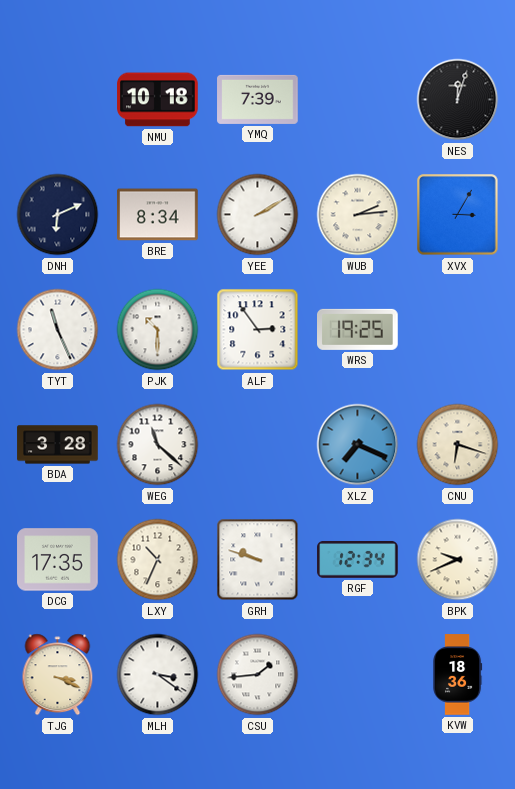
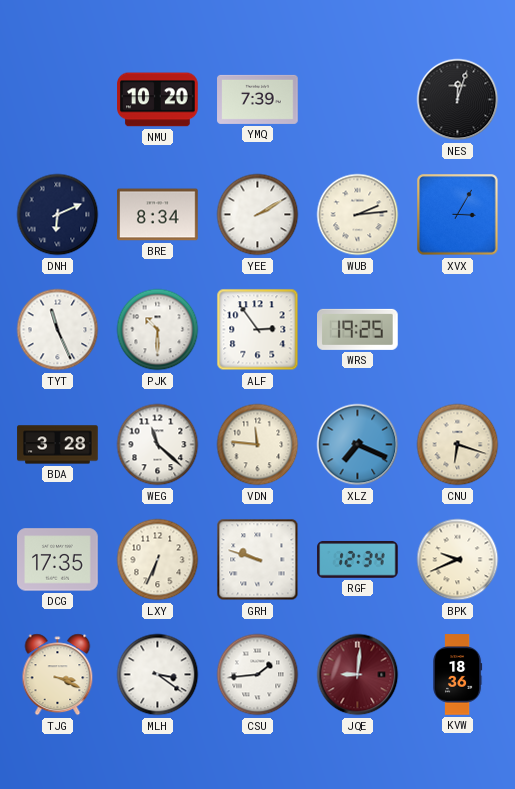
NMU: 10:18 -> 10:20
VDN: none -> 11:46
LXY: 10:34 -> 6:34
JQE: none -> 9:01
